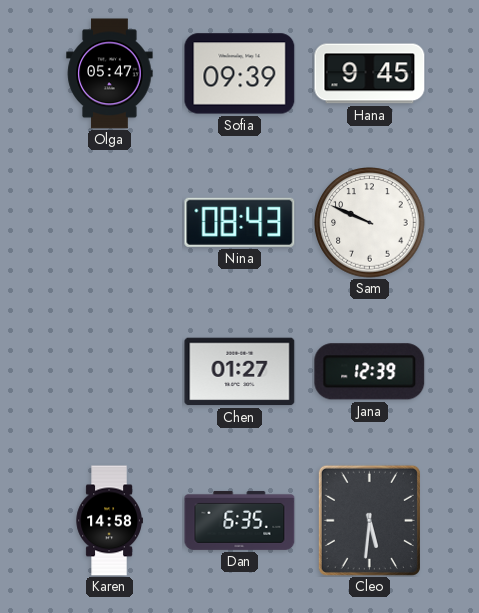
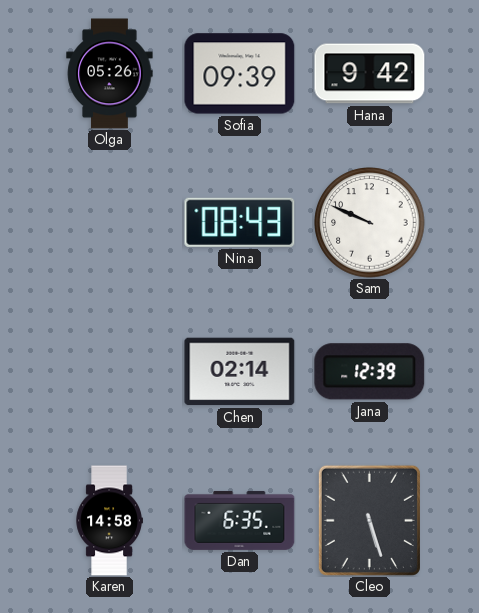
Olga: 05:47 -> 05:26
Hana: 9:45 -> 9:42
Chen: 01:27 -> 02:14
Cleo: 5:31 -> 5:27
